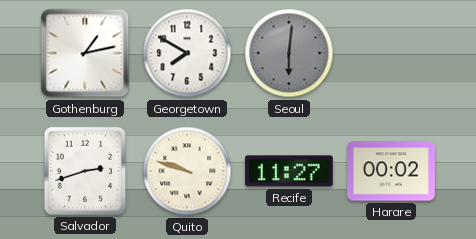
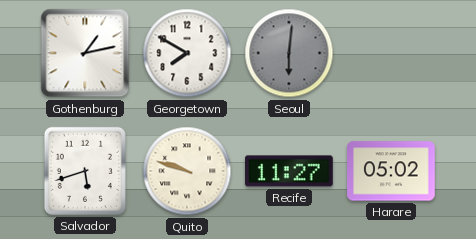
Salvador: 2:42 -> 5:42
Harare: 00:02 -> 05:02
